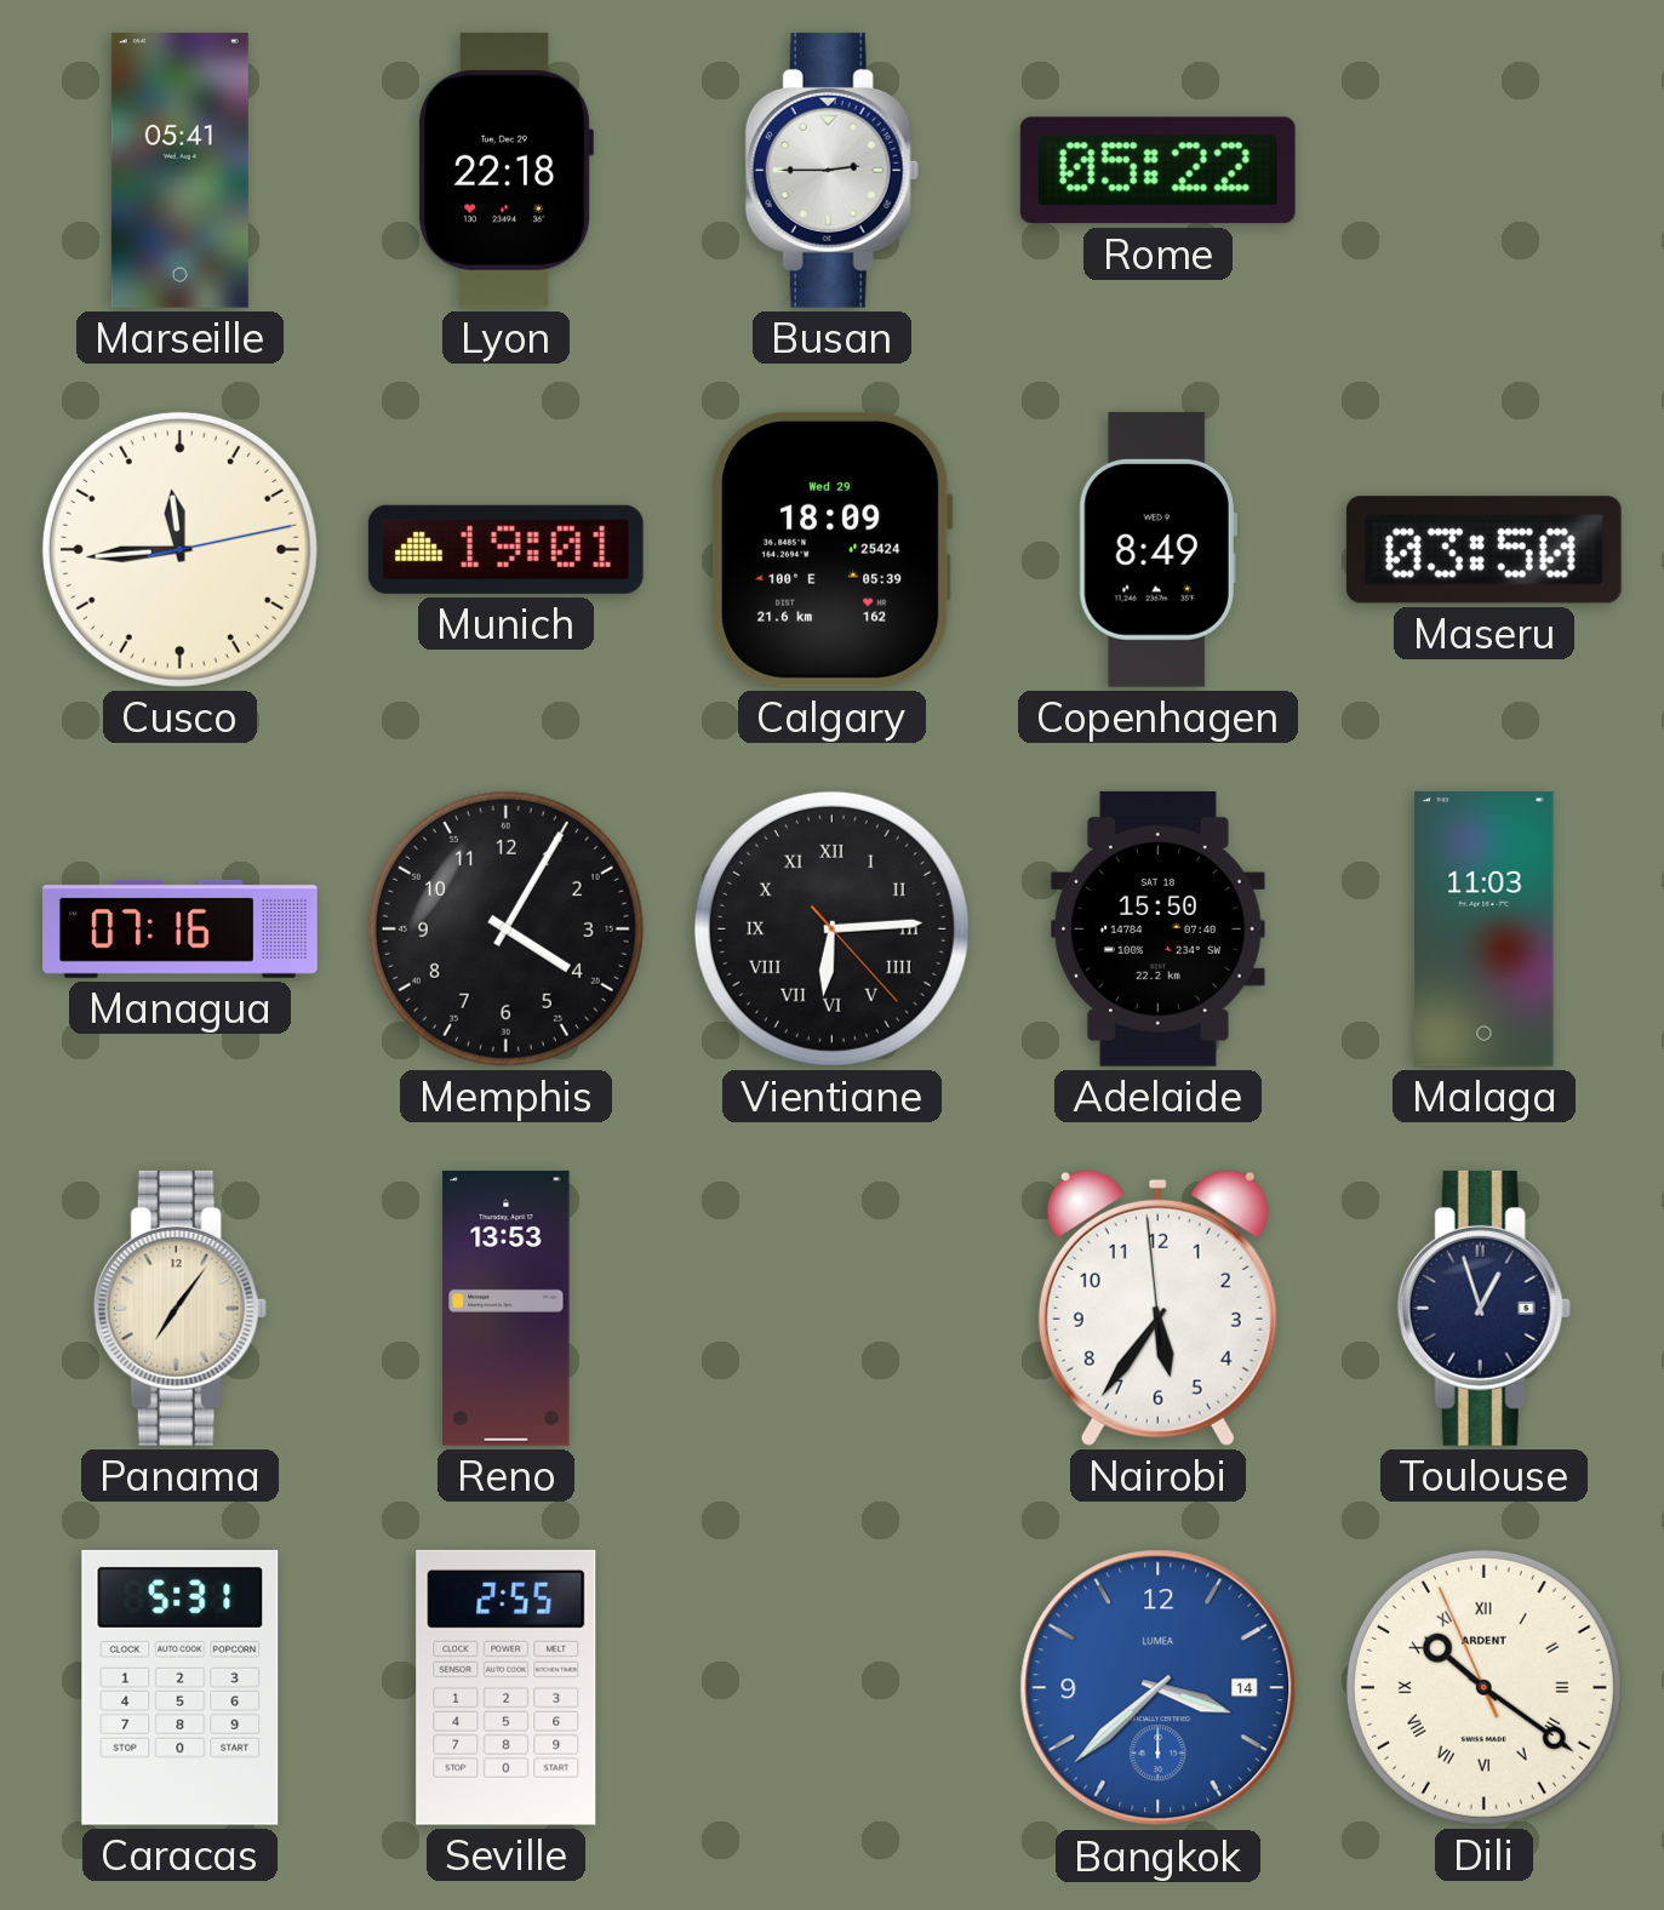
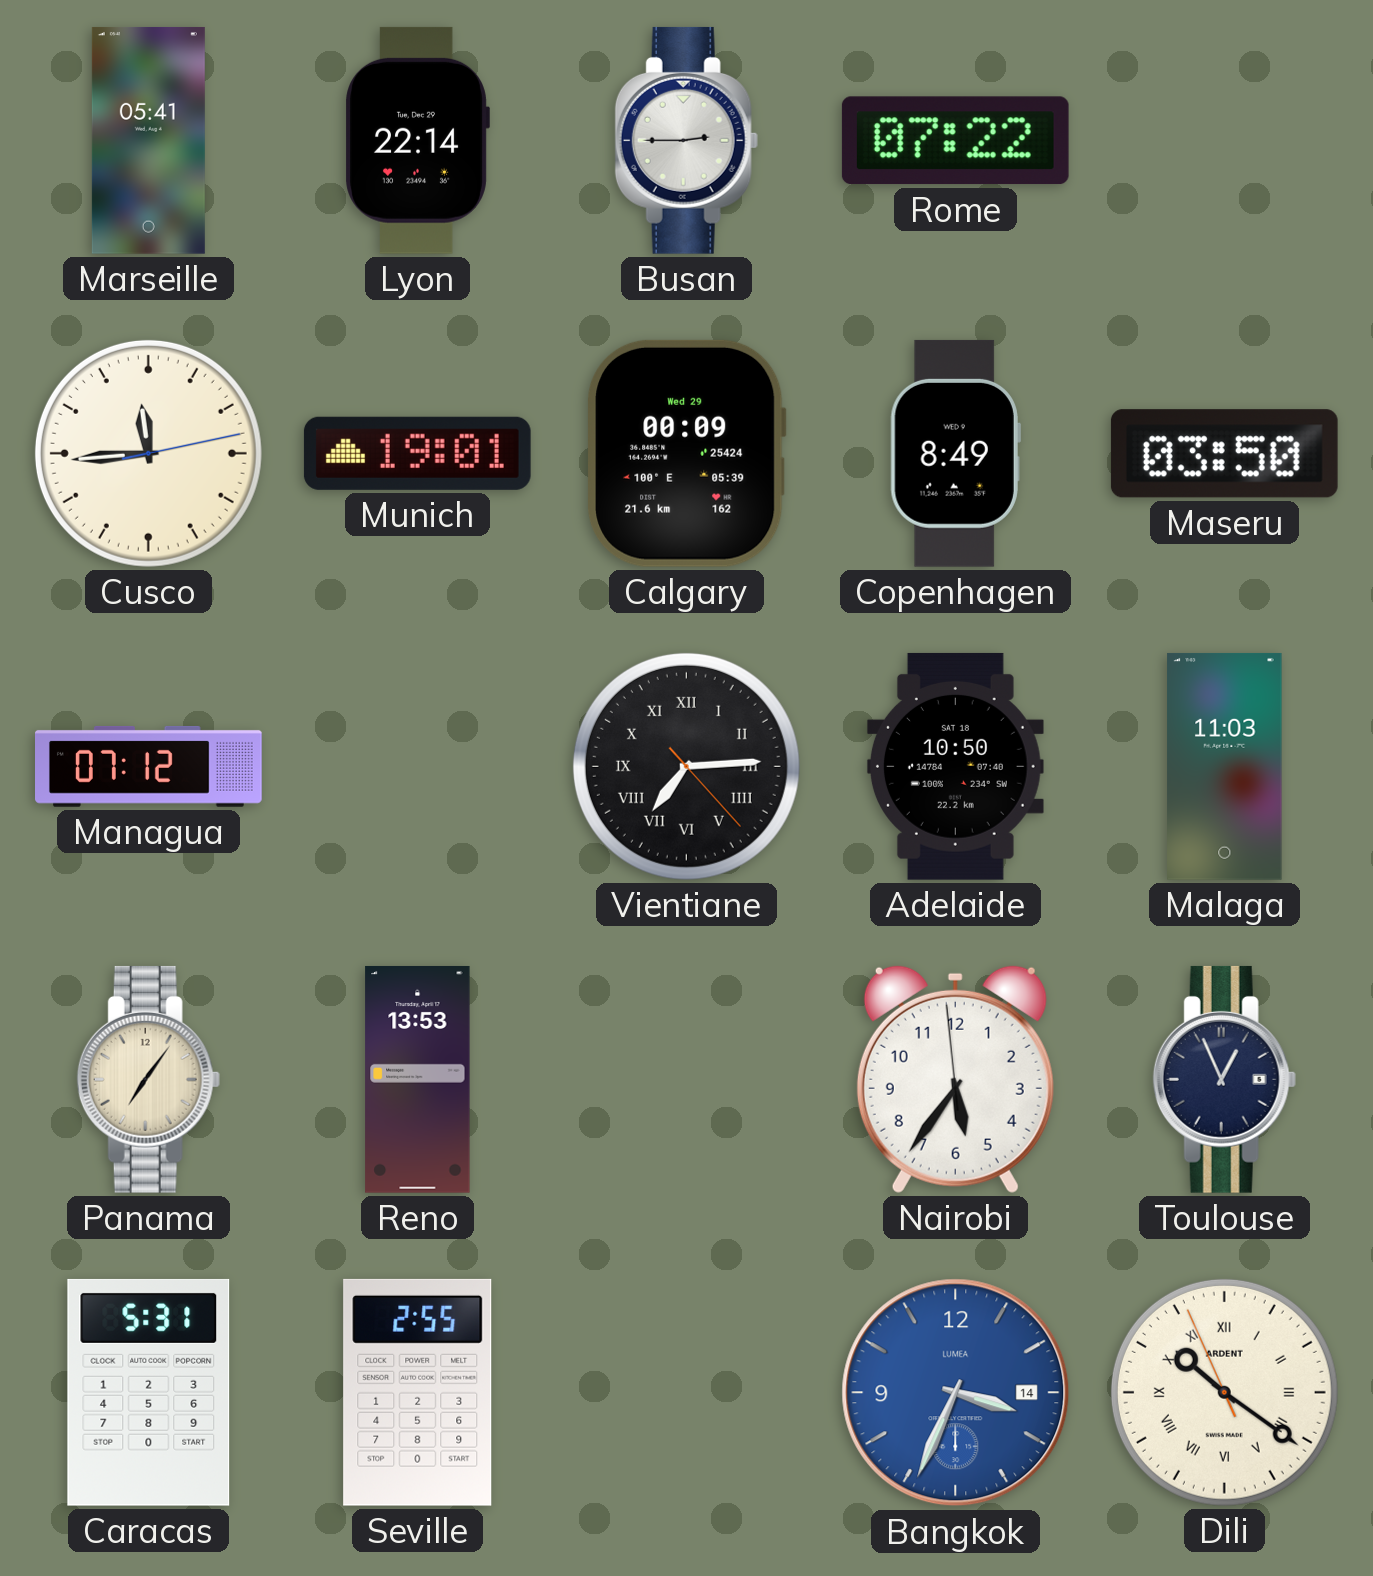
Lyon: 22:18 -> 22:14
Rome: 05:22 -> 07:22
Calgary: 18:09 -> 00:09
Managua: 07:16 -> 07:12
Memphis: 4:05 -> none
Vientiane: 6:14 -> 7:14
Adelaide: 15:50 -> 10:50
Toulouse: 12:57 -> 12:56
Bangkok: 3:38 -> 3:34
